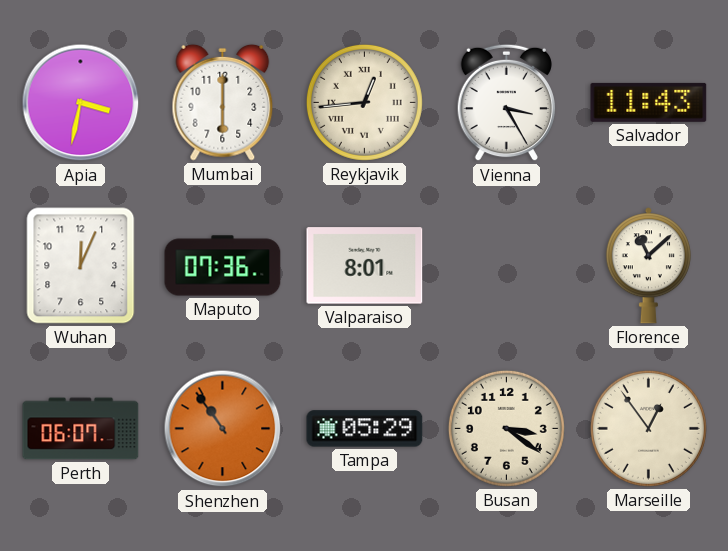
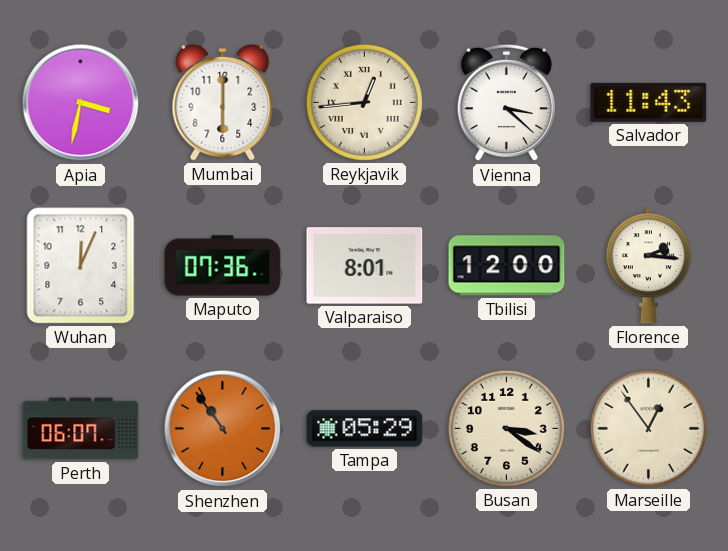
Vienna: 3:25 -> 3:22
Tbilisi: none -> 12:00
Florence: 11:08 -> 2:16
